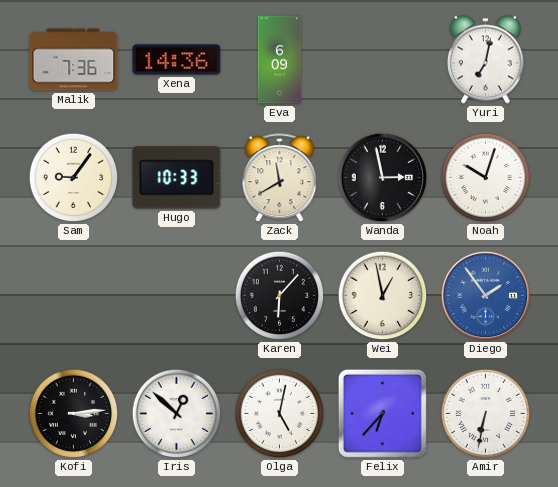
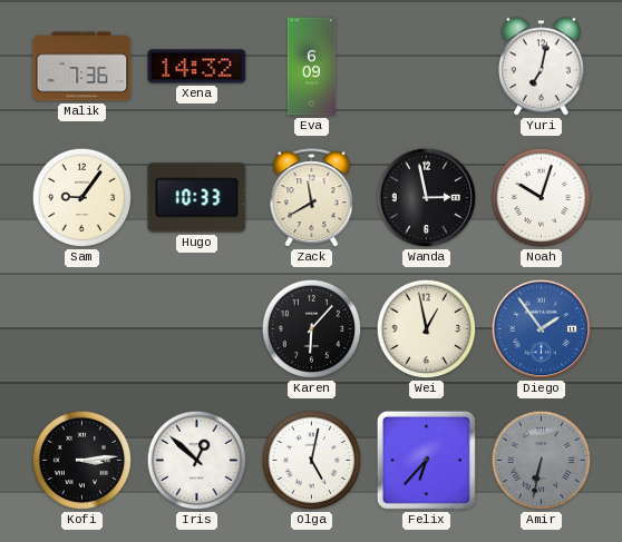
Xena: 14:36 -> 14:32
Amir dial: white -> grey
